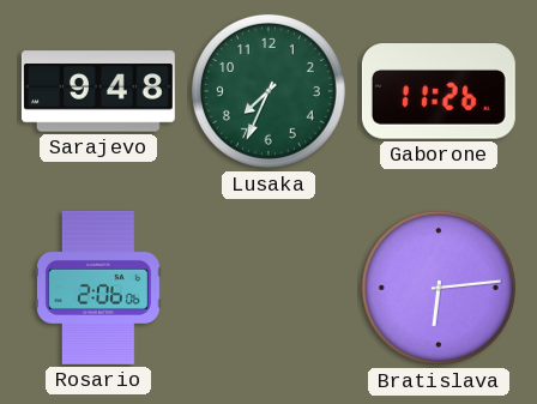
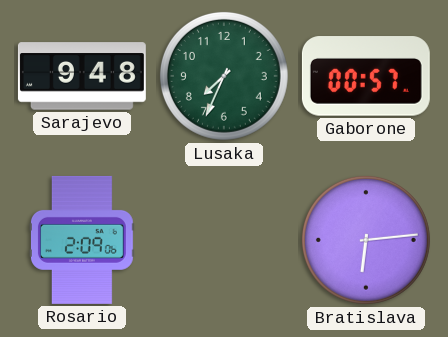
Gaborone: 11:26 -> 00:57
Rosario: 2:06 -> 2:09
